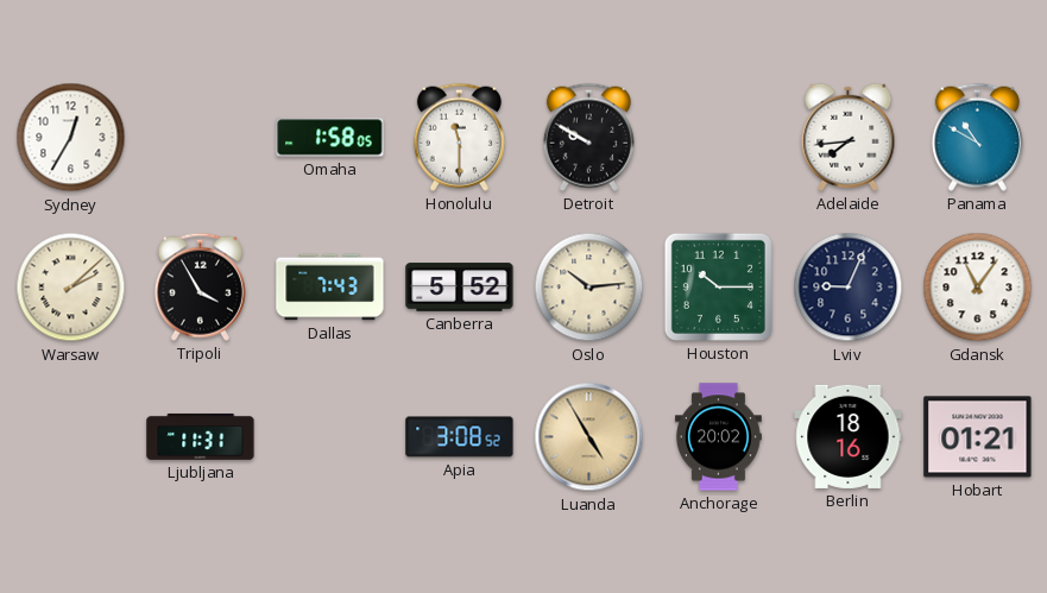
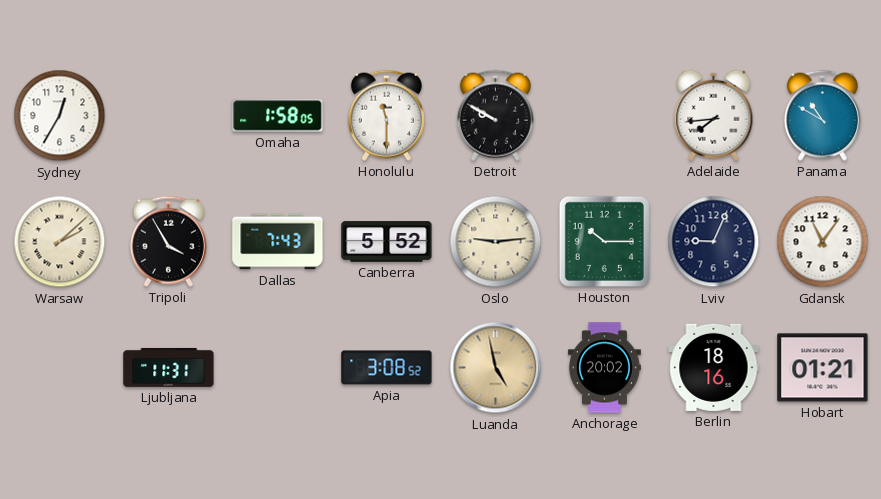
Oslo: 10:14 -> 9:14
Luanda: 4:55 -> 4:58
